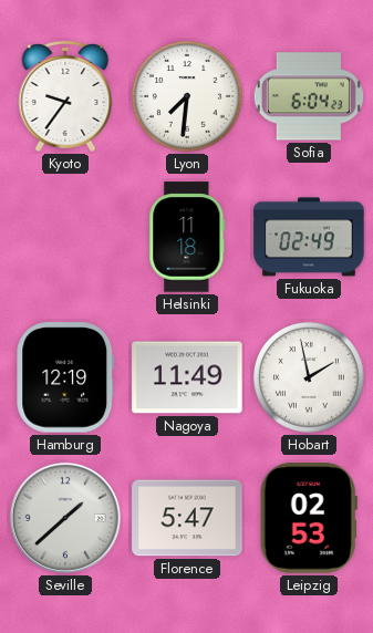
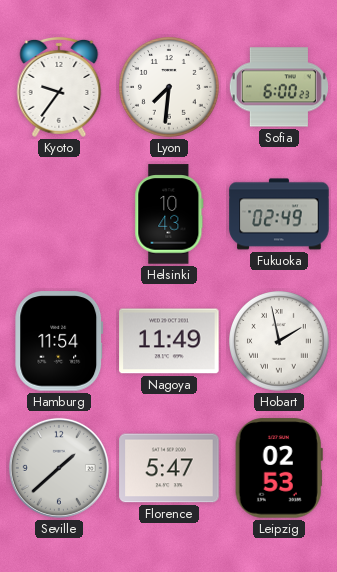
Sofia: 6:04 -> 6:00
Helsinki: 11:18 -> 10:43
Hamburg: 12:19 -> 11:54
